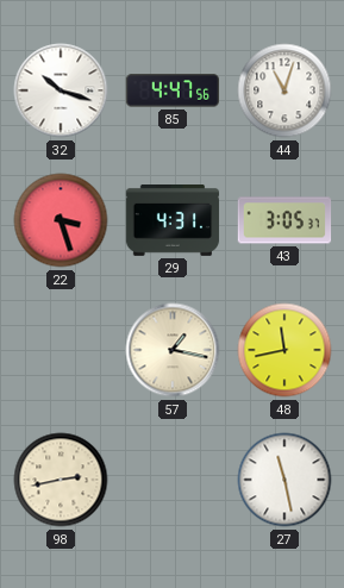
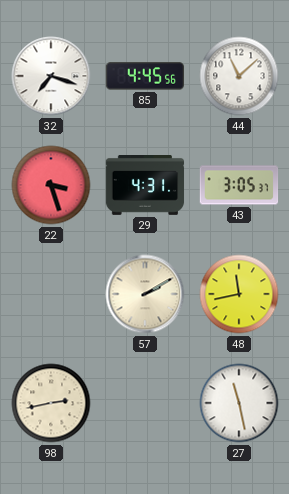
32: 10:18 -> 7:18
85: 4:47 -> 4:45
44: 11:03 -> 11:08
57: 1:17 -> 2:10
